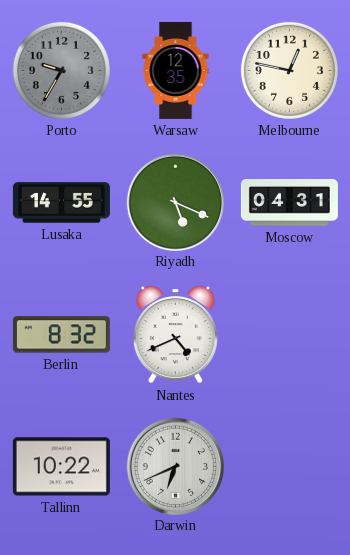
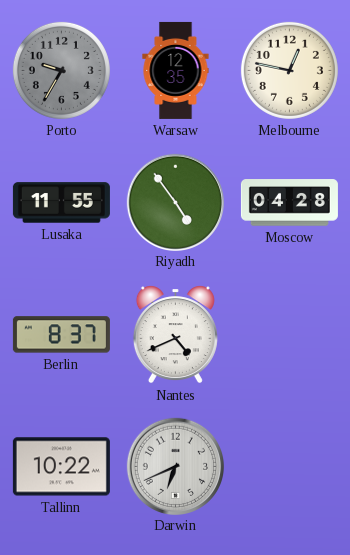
Lusaka: 14:55 -> 11:55
Riyadh: 5:19 -> 4:54
Moscow: 04:31 -> 04:28
Berlin: 8:32 -> 8:37
